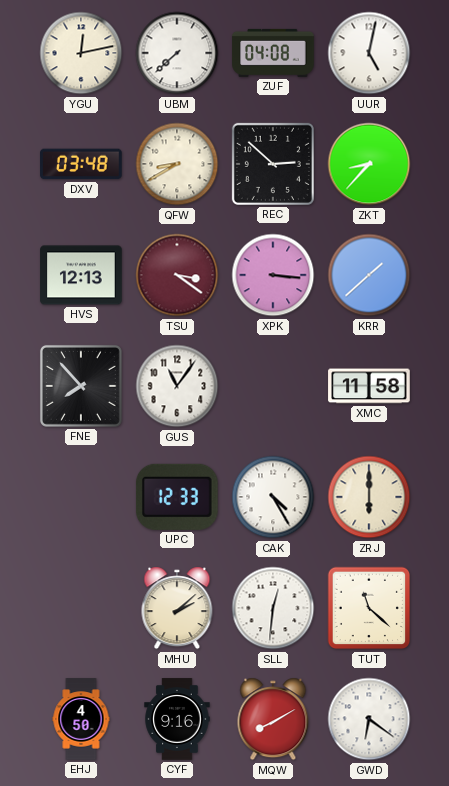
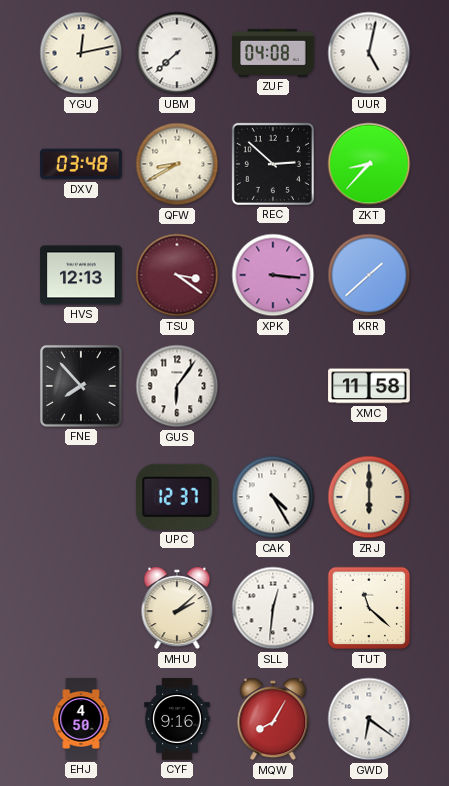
GUS: 11:06 -> 6:06
UPC: 12:33 -> 12:37
MQW: 8:10 -> 8:05
